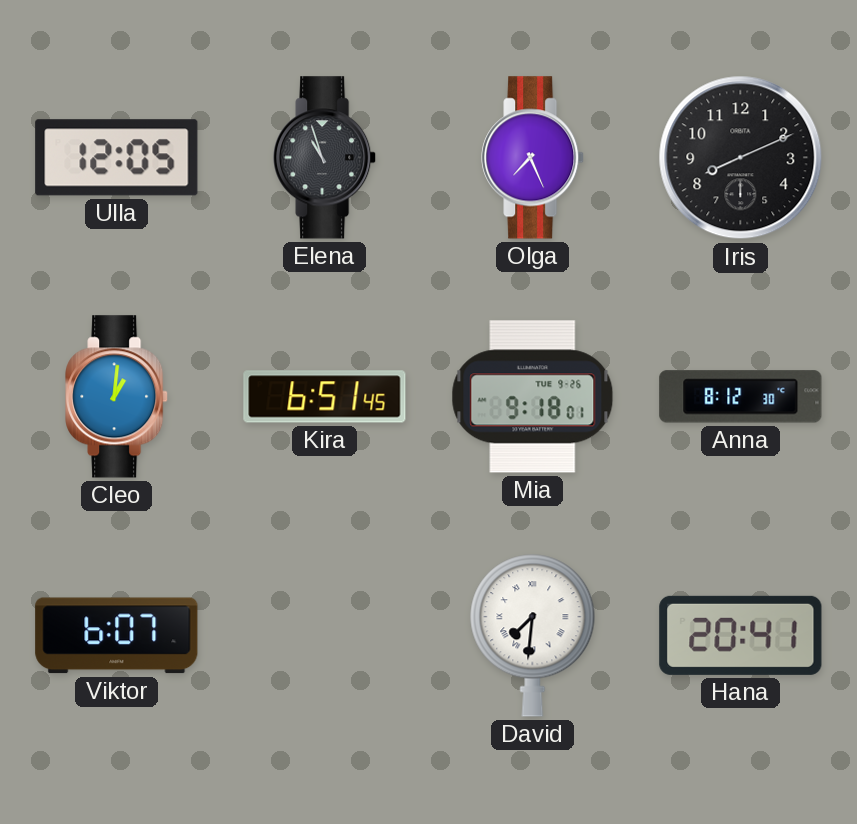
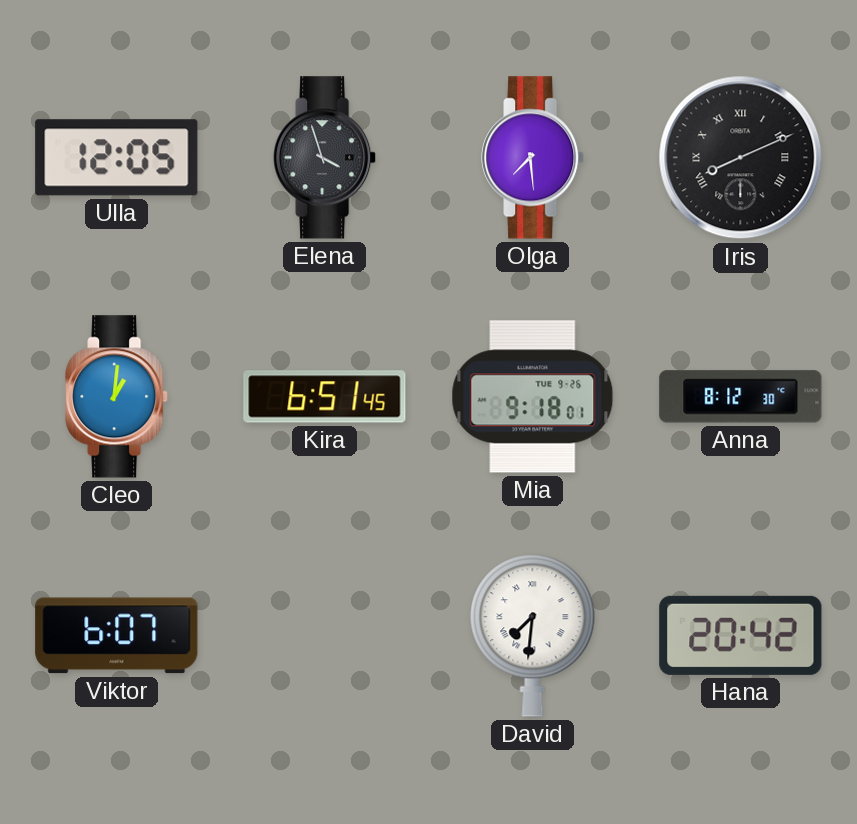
Elena: 10:57 -> 3:57
Olga: 7:26 -> 7:29
Iris numerals: Arabic -> Roman
Hana: 20:41 -> 20:42
